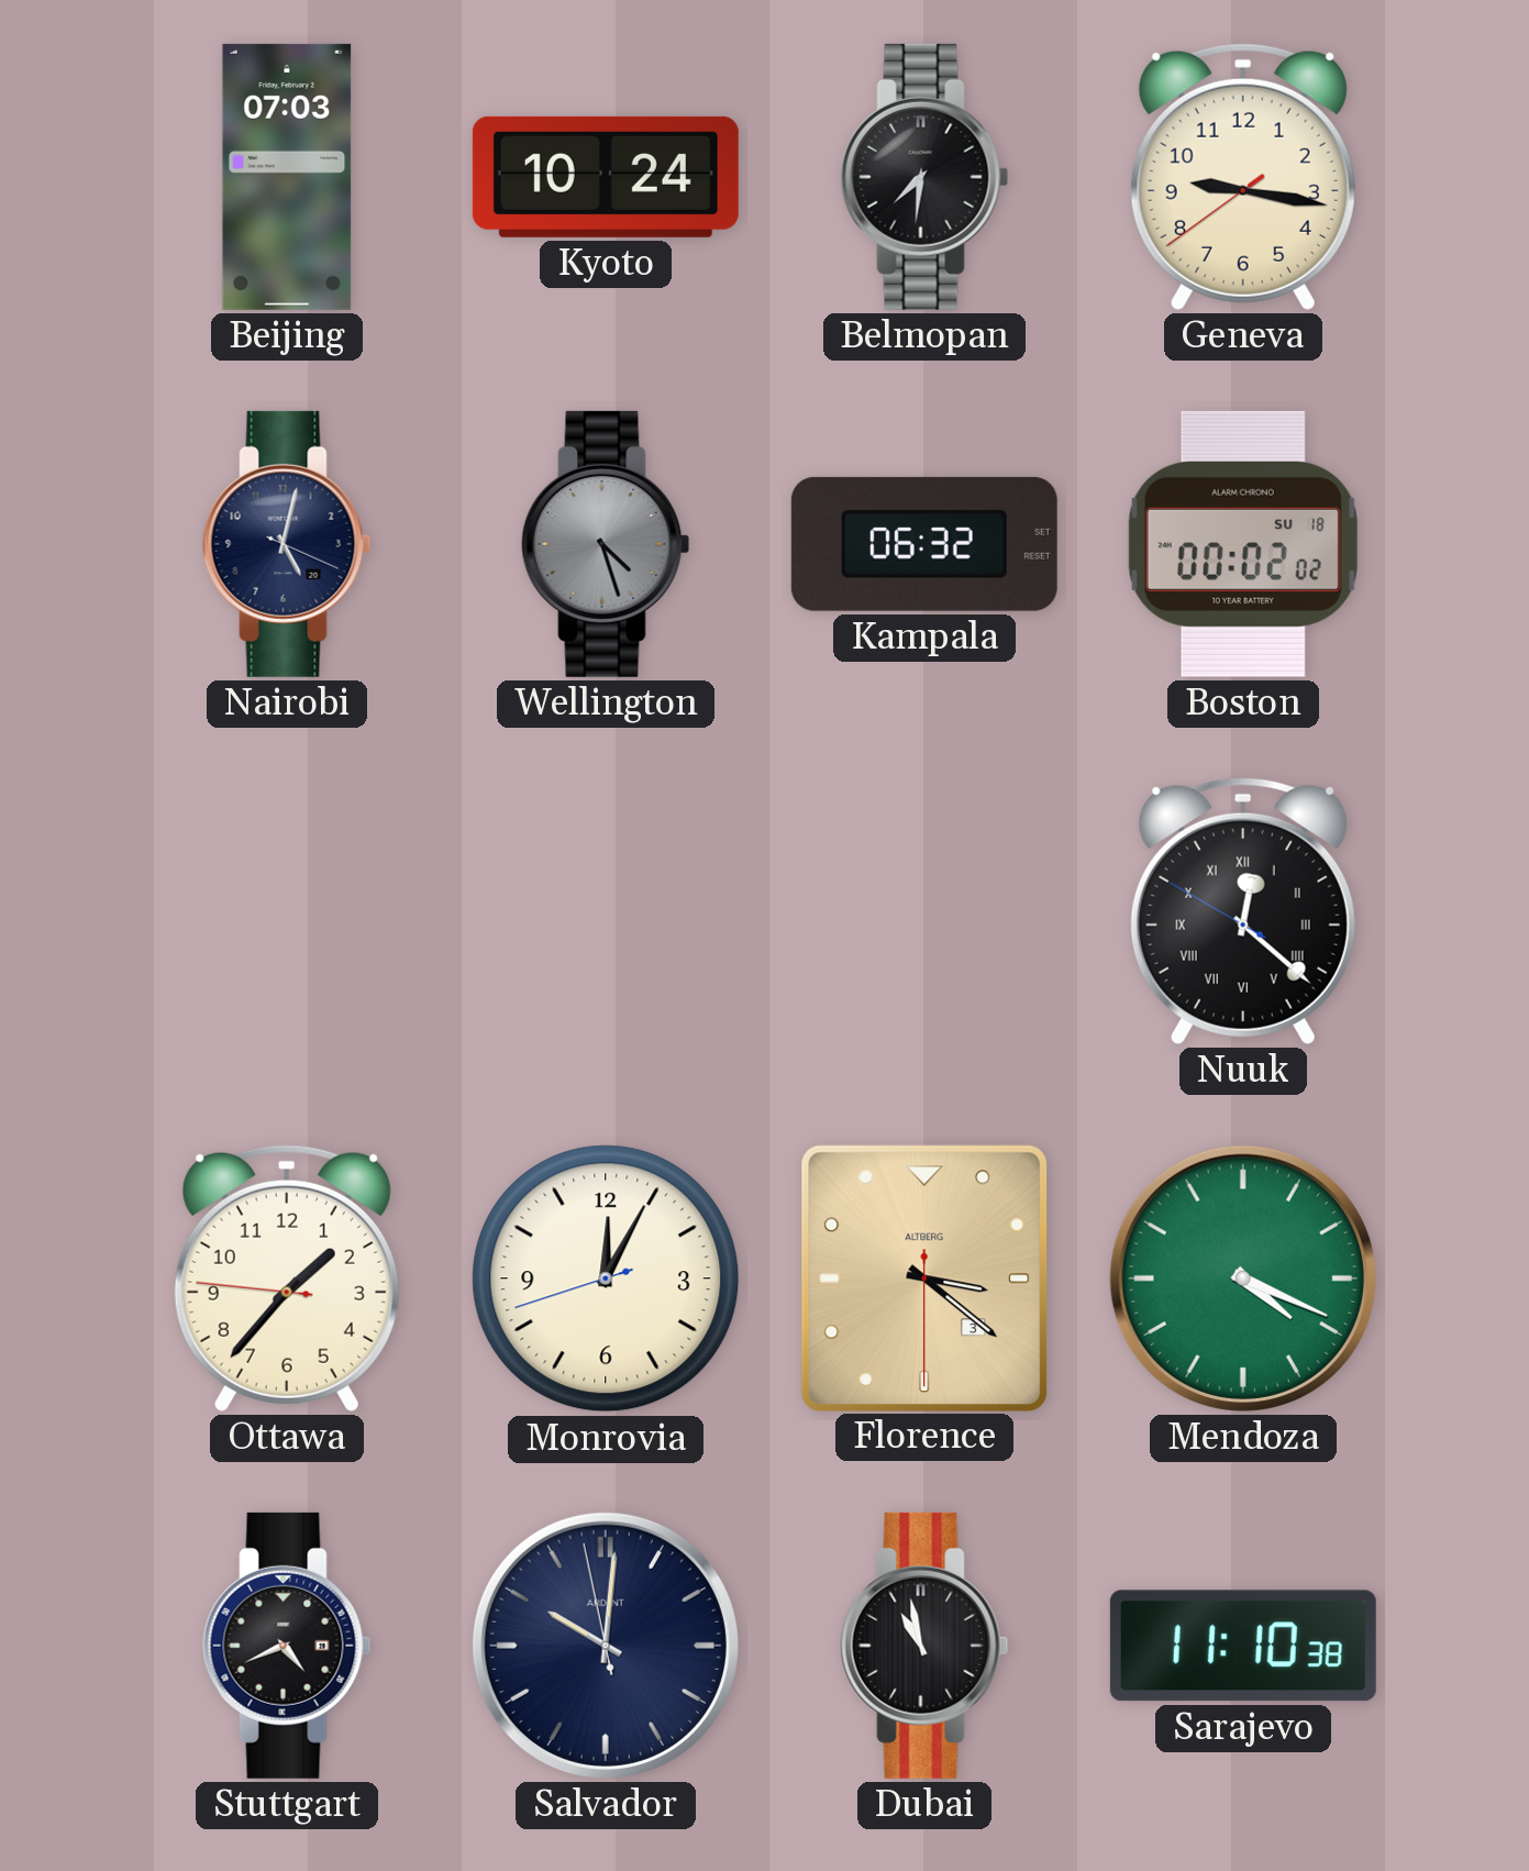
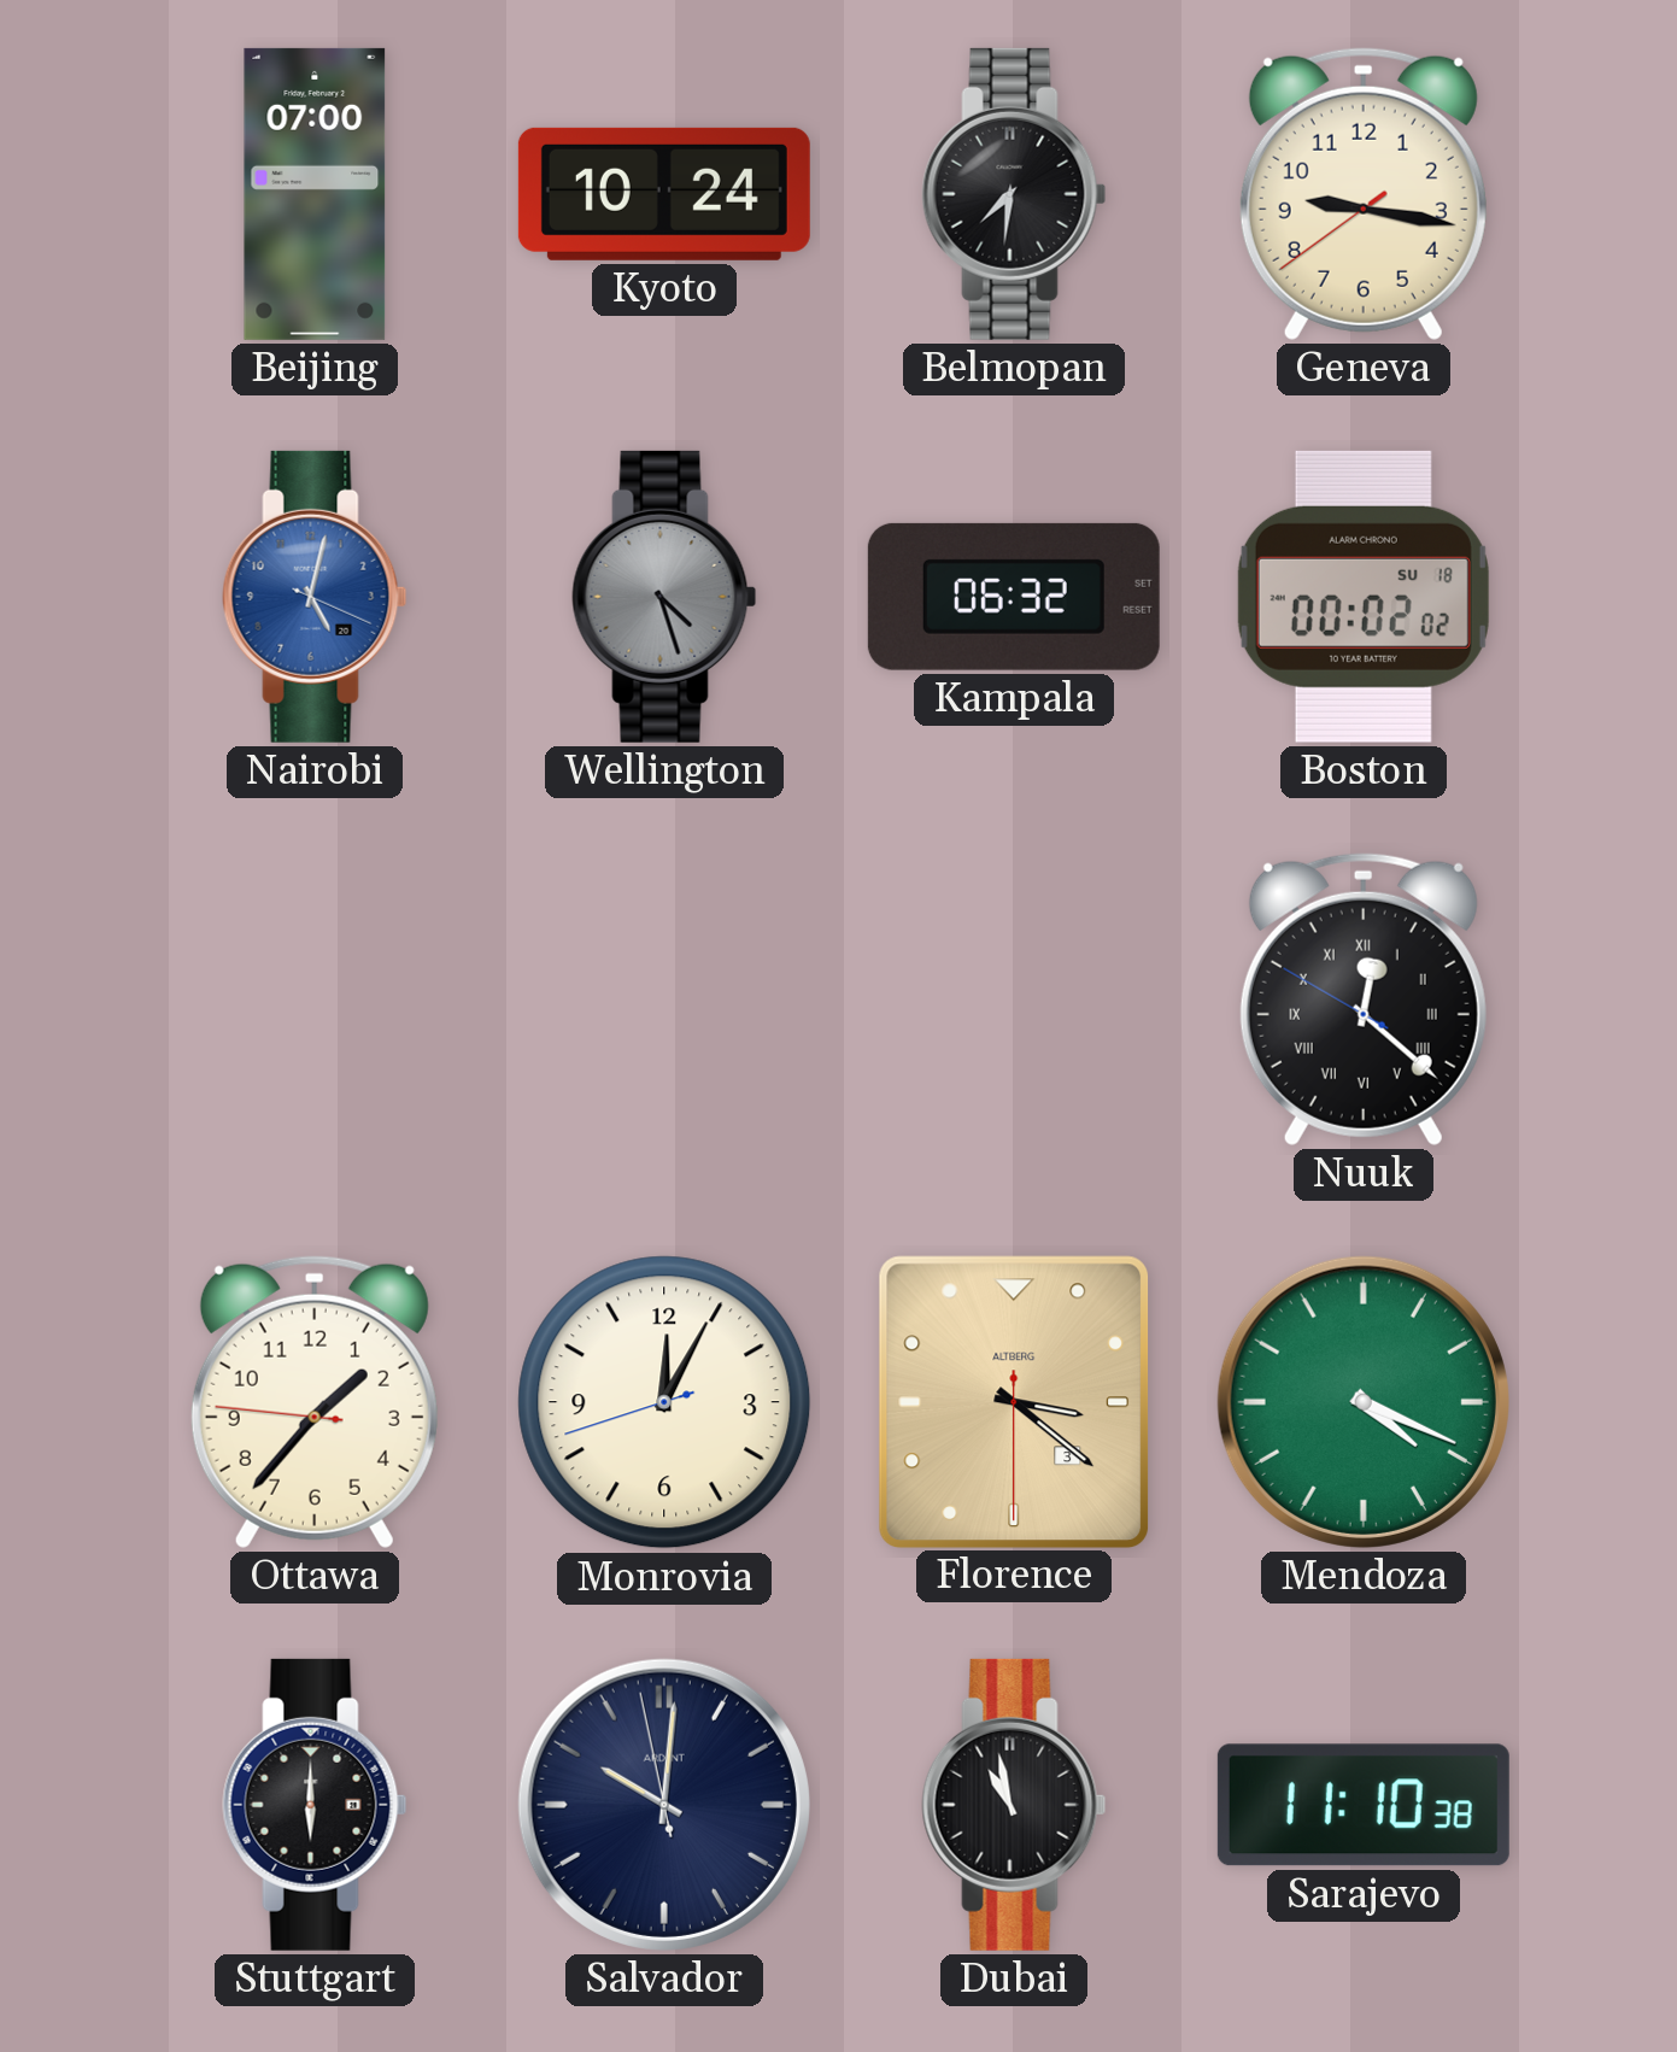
Beijing: 07:03 -> 07:00
Nairobi dial: navy -> blue
Stuttgart: 4:41 -> 6:00
